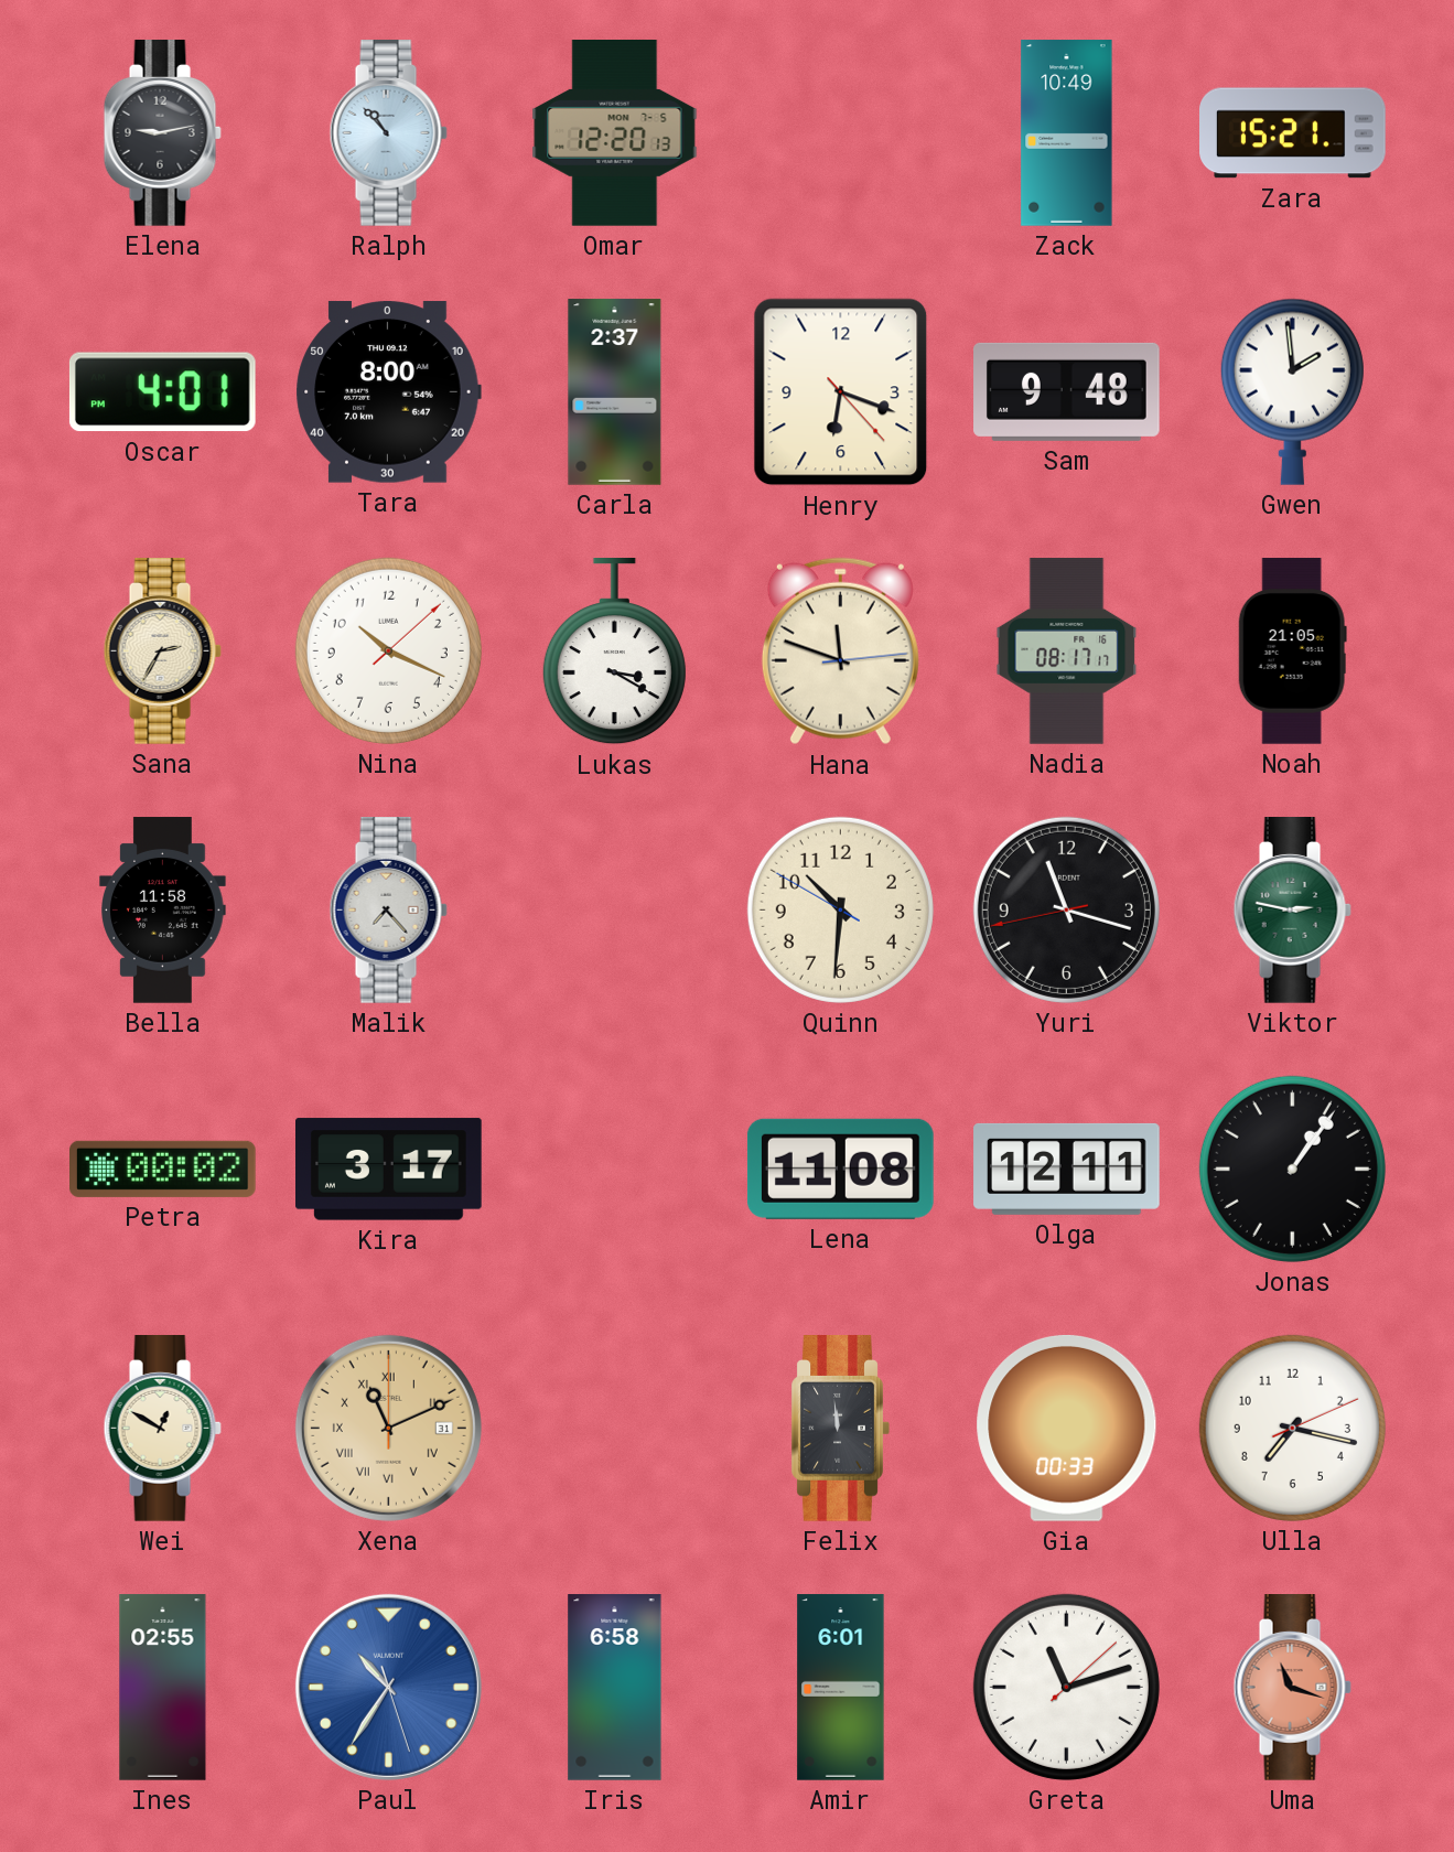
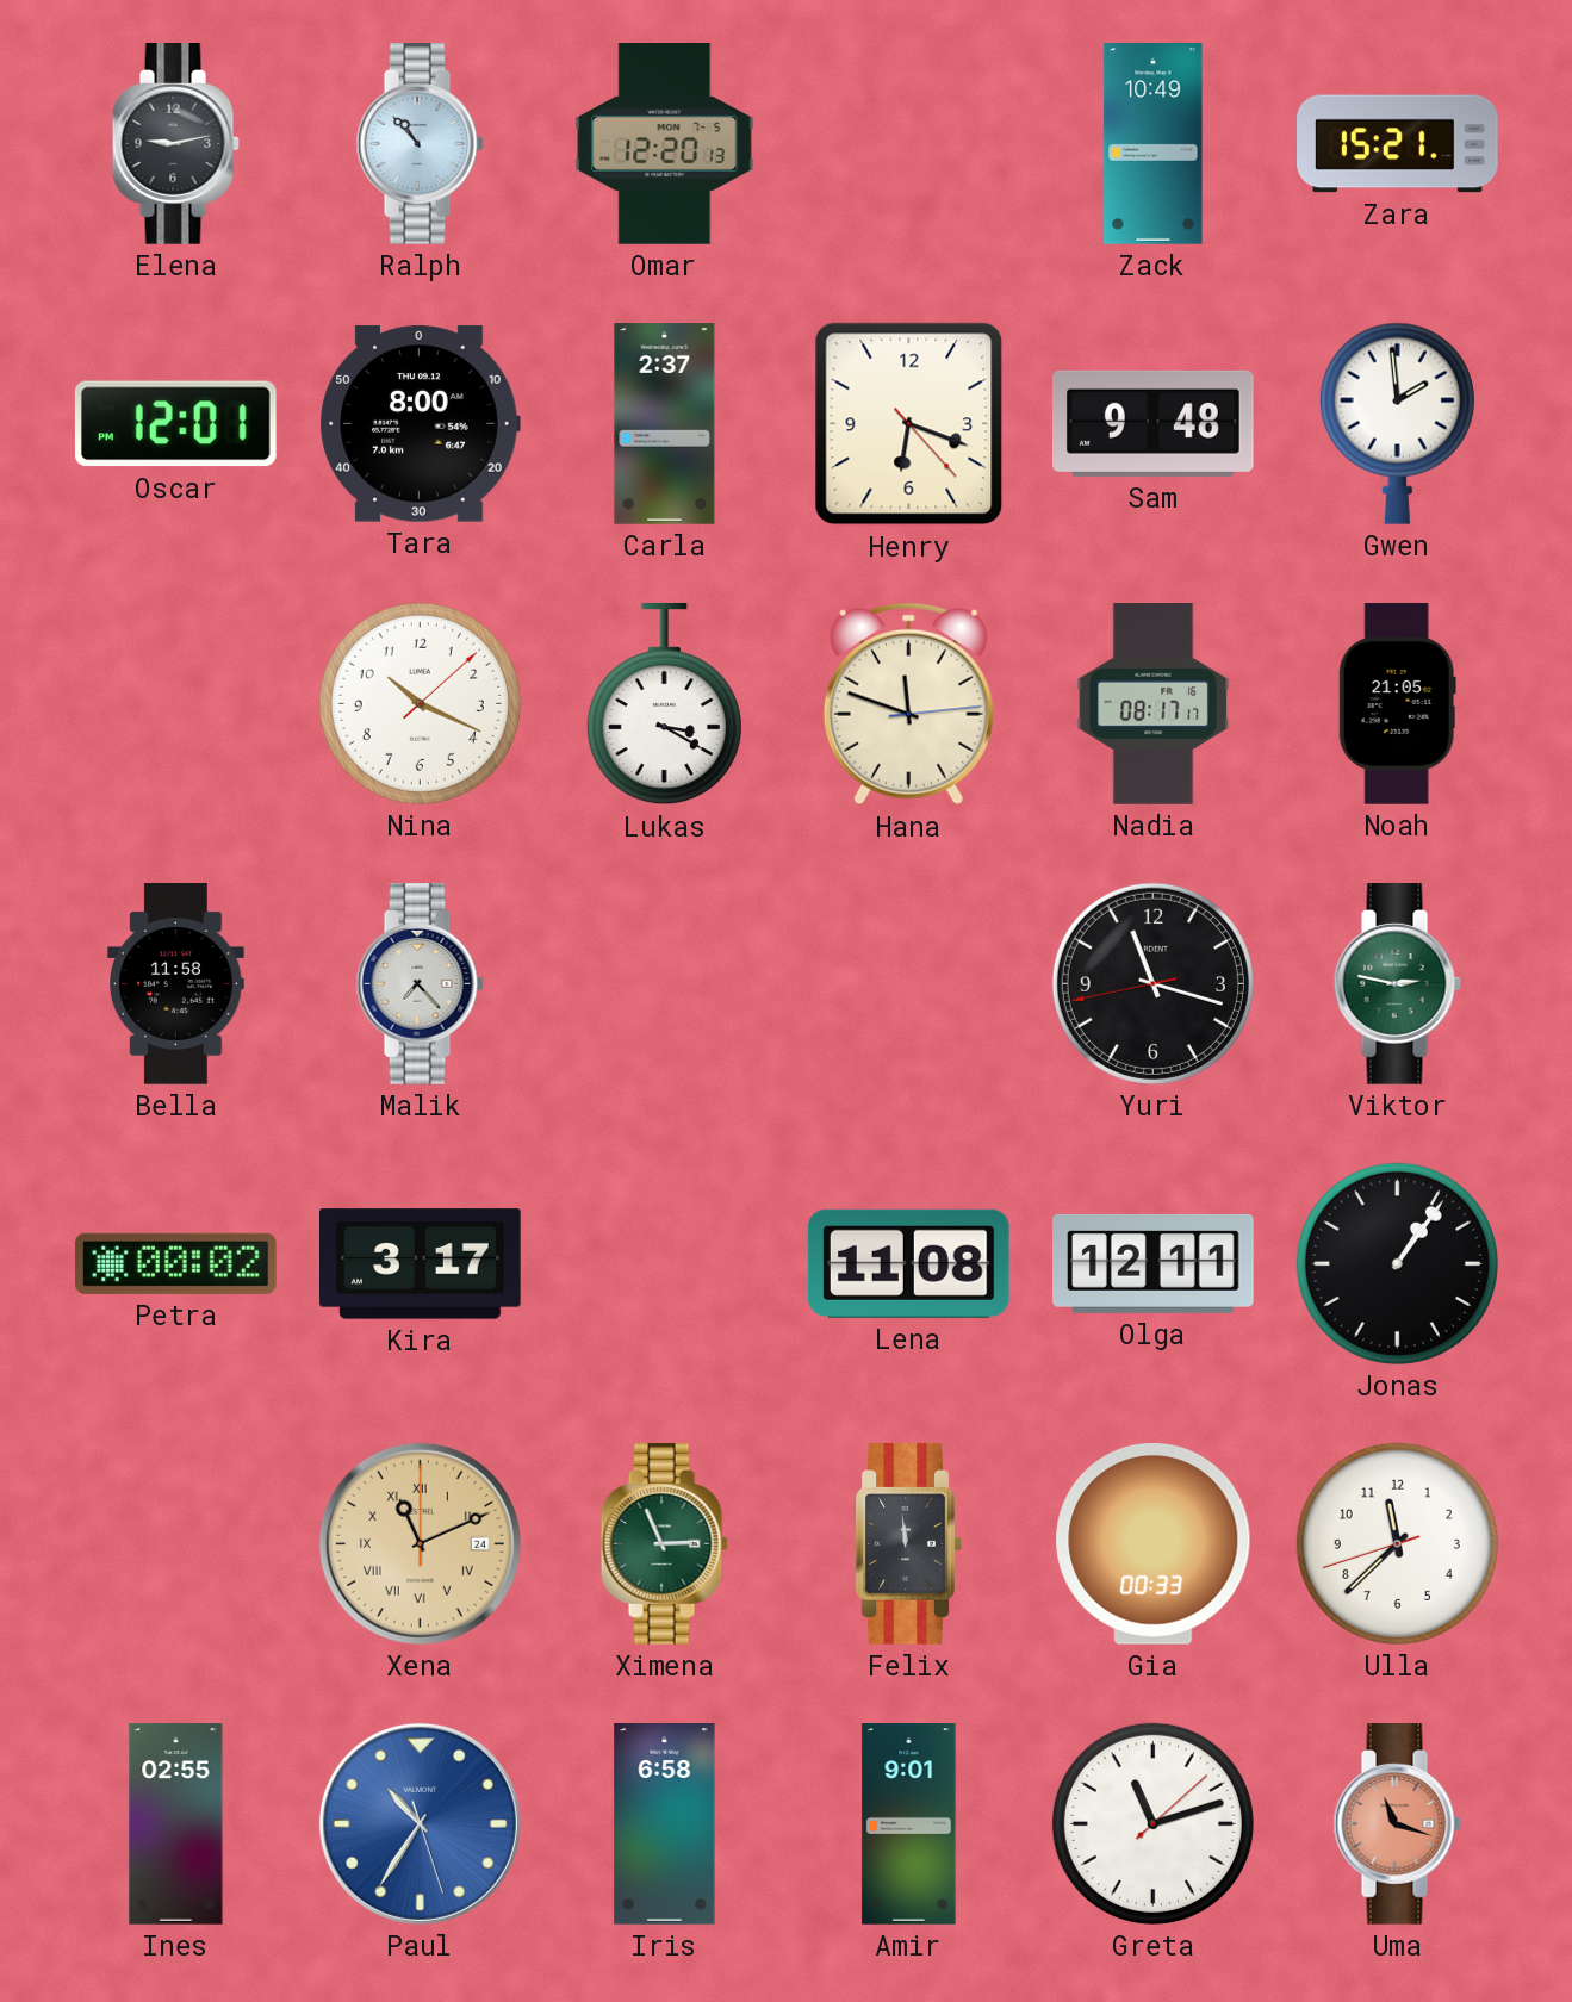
Oscar: 4:01 -> 12:01
Sana: 2:35 -> none
Quinn: 10:30 -> none
Wei: 12:50 -> none
Xena date: 31 -> 24
Ximena: none -> 2:56
Ulla: 7:17 -> 11:37
Amir: 6:01 -> 9:01
